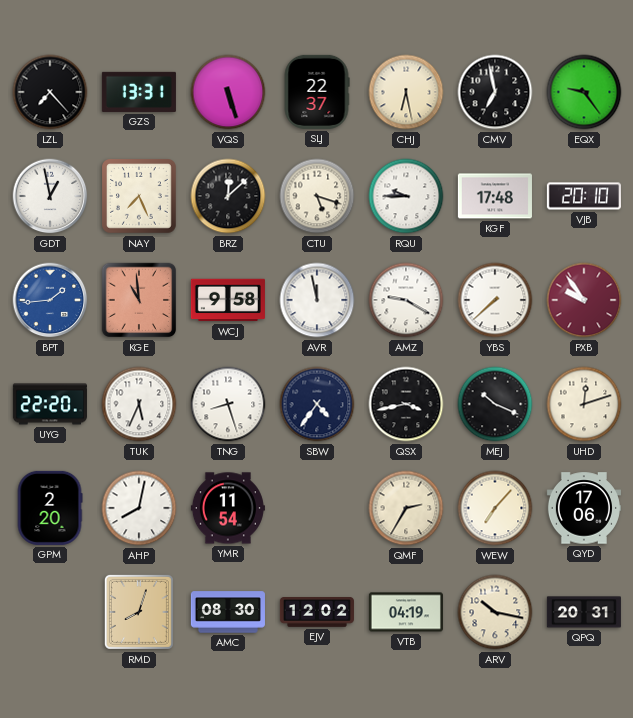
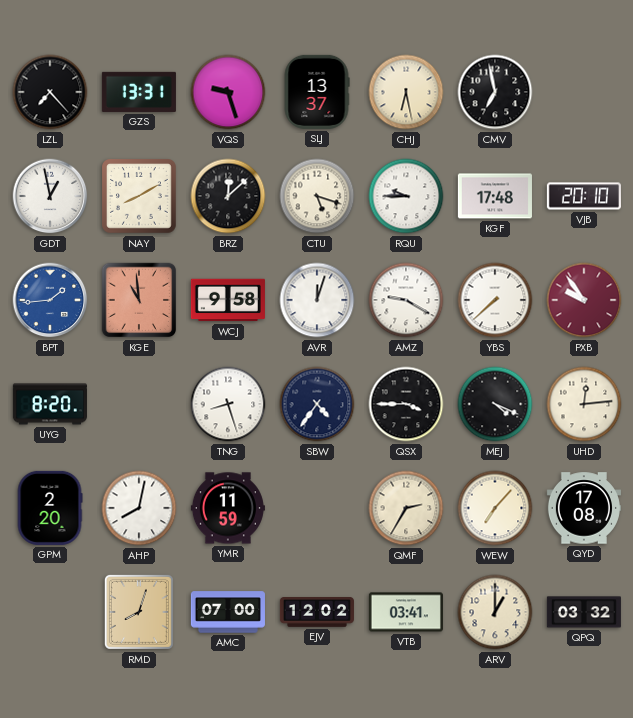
VQS: 5:27 -> 9:27
SLJ: 22:37 -> 13:37
EQX: 9:24 -> none
NAY: 7:26 -> 8:10
AVR: 11:58 -> 12:03
UYG: 22:20 -> 8:20
TUK: 5:34 -> none
QSX: 3:43 -> 3:45
MEJ: 10:19 -> 4:19
UHD: 12:12 -> 12:14
YMR: 11:54 -> 11:59
QYD: 17:06 -> 17:08
AMC: 08:30 -> 07:00
VTB: 04:19 -> 03:41
ARV: 10:17 -> 1:00
QPQ: 20:31 -> 03:32
